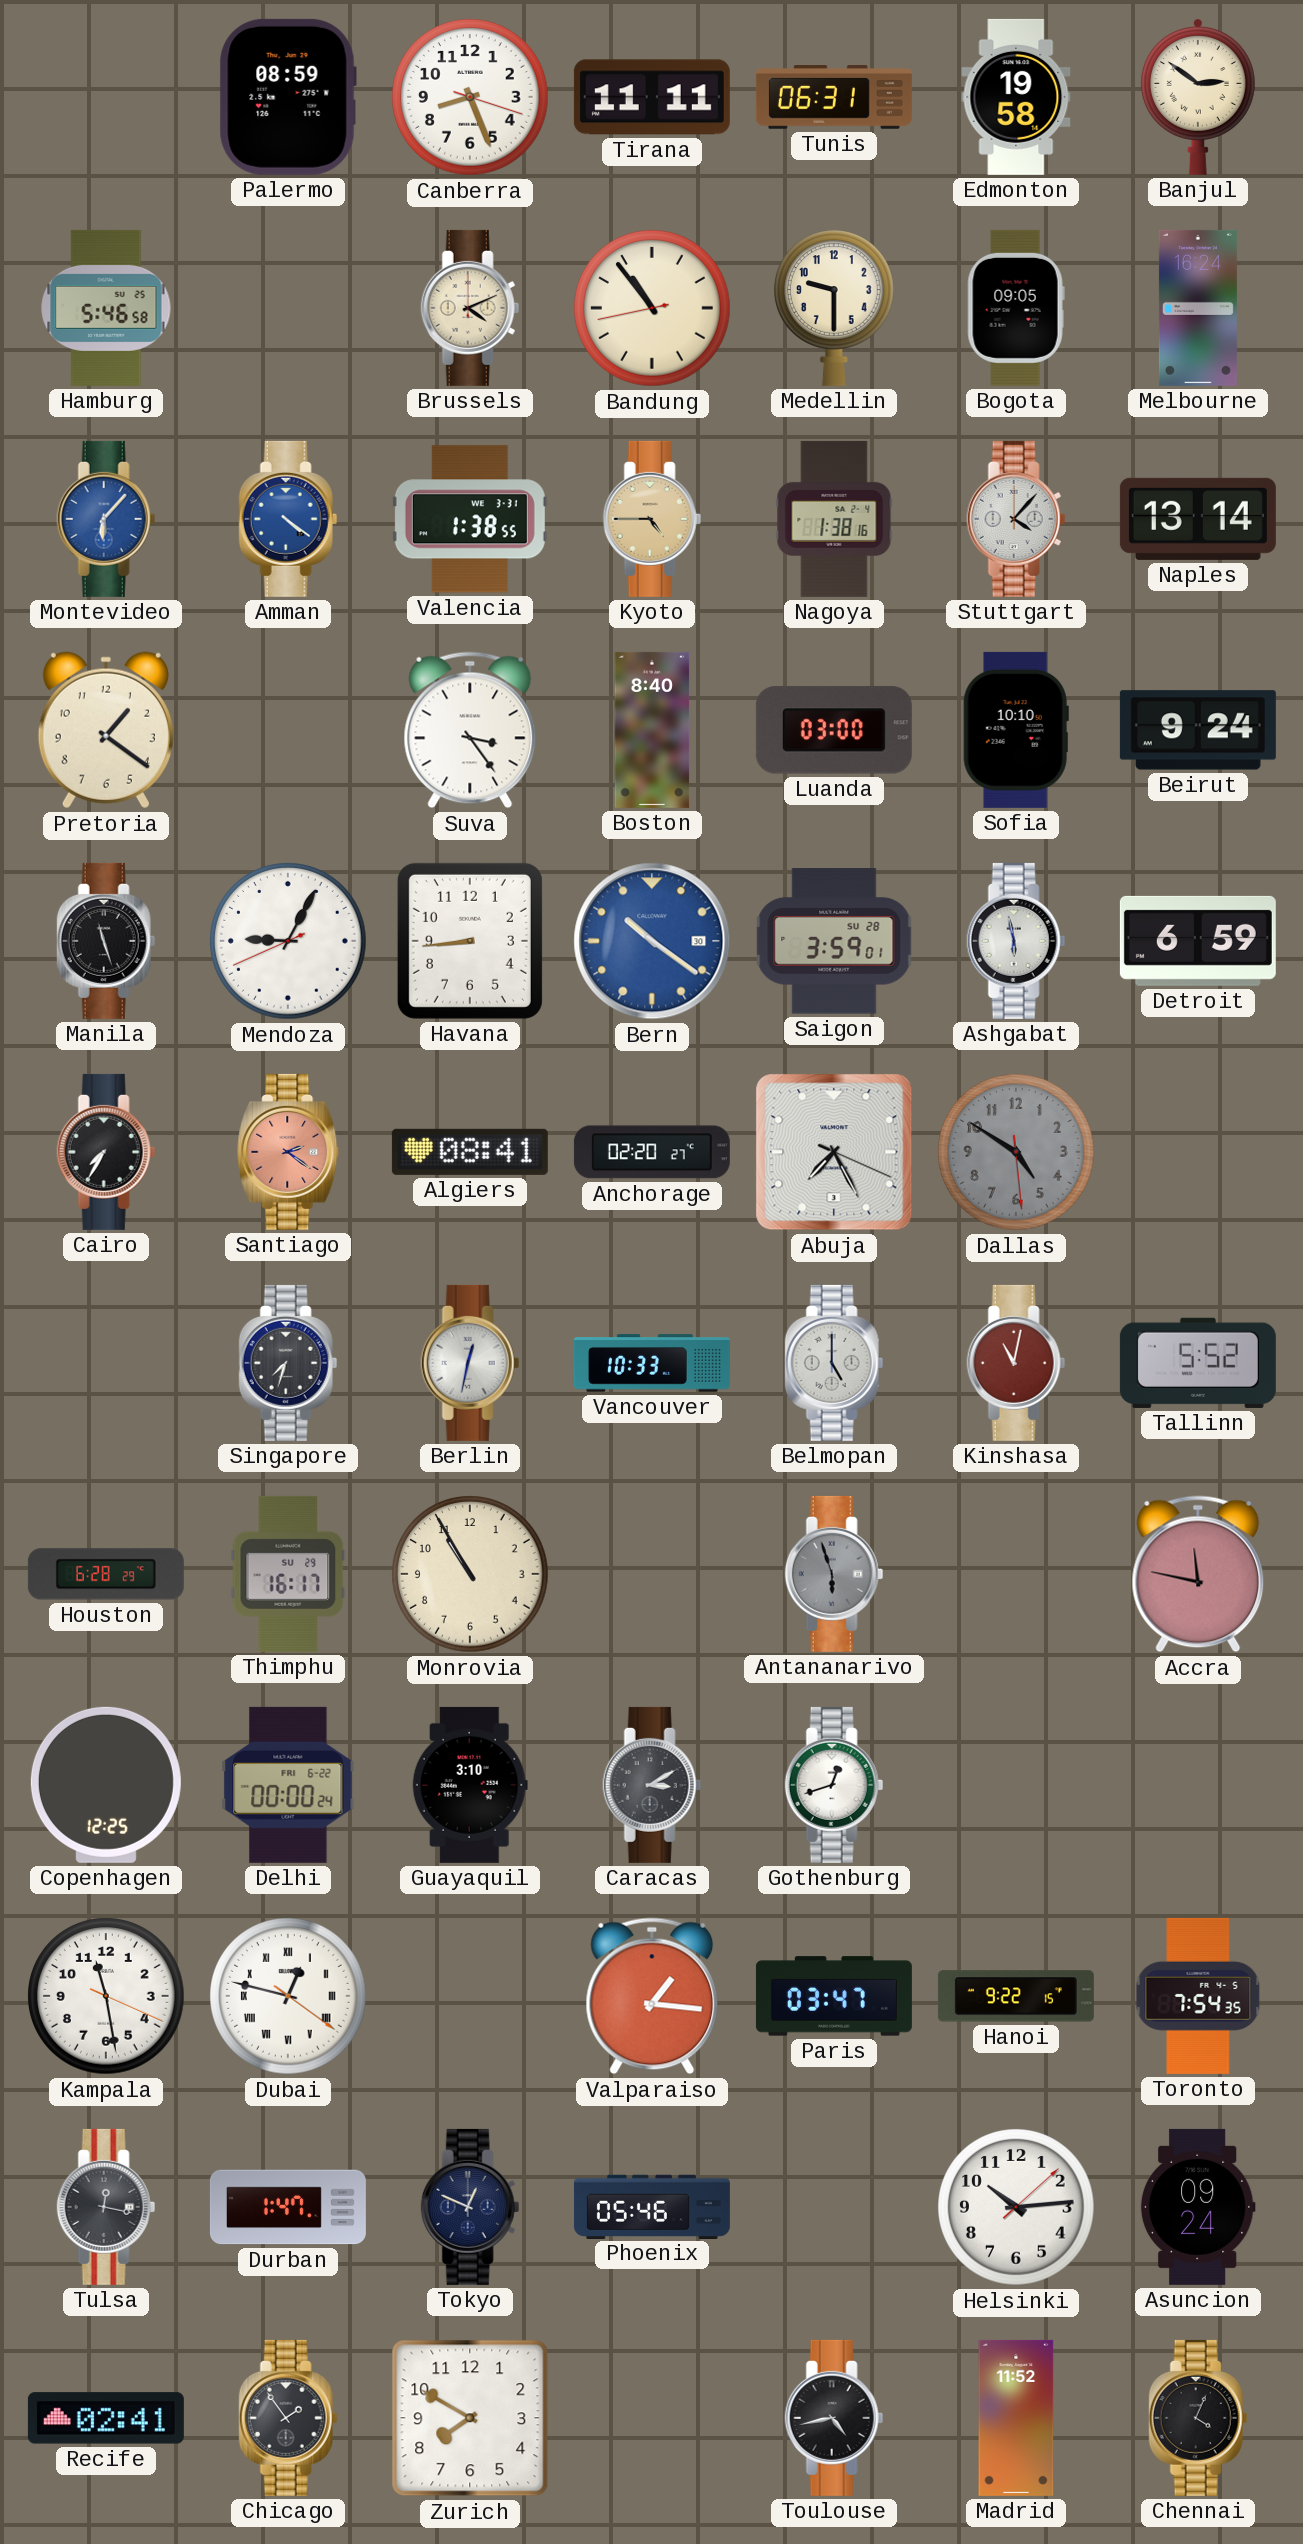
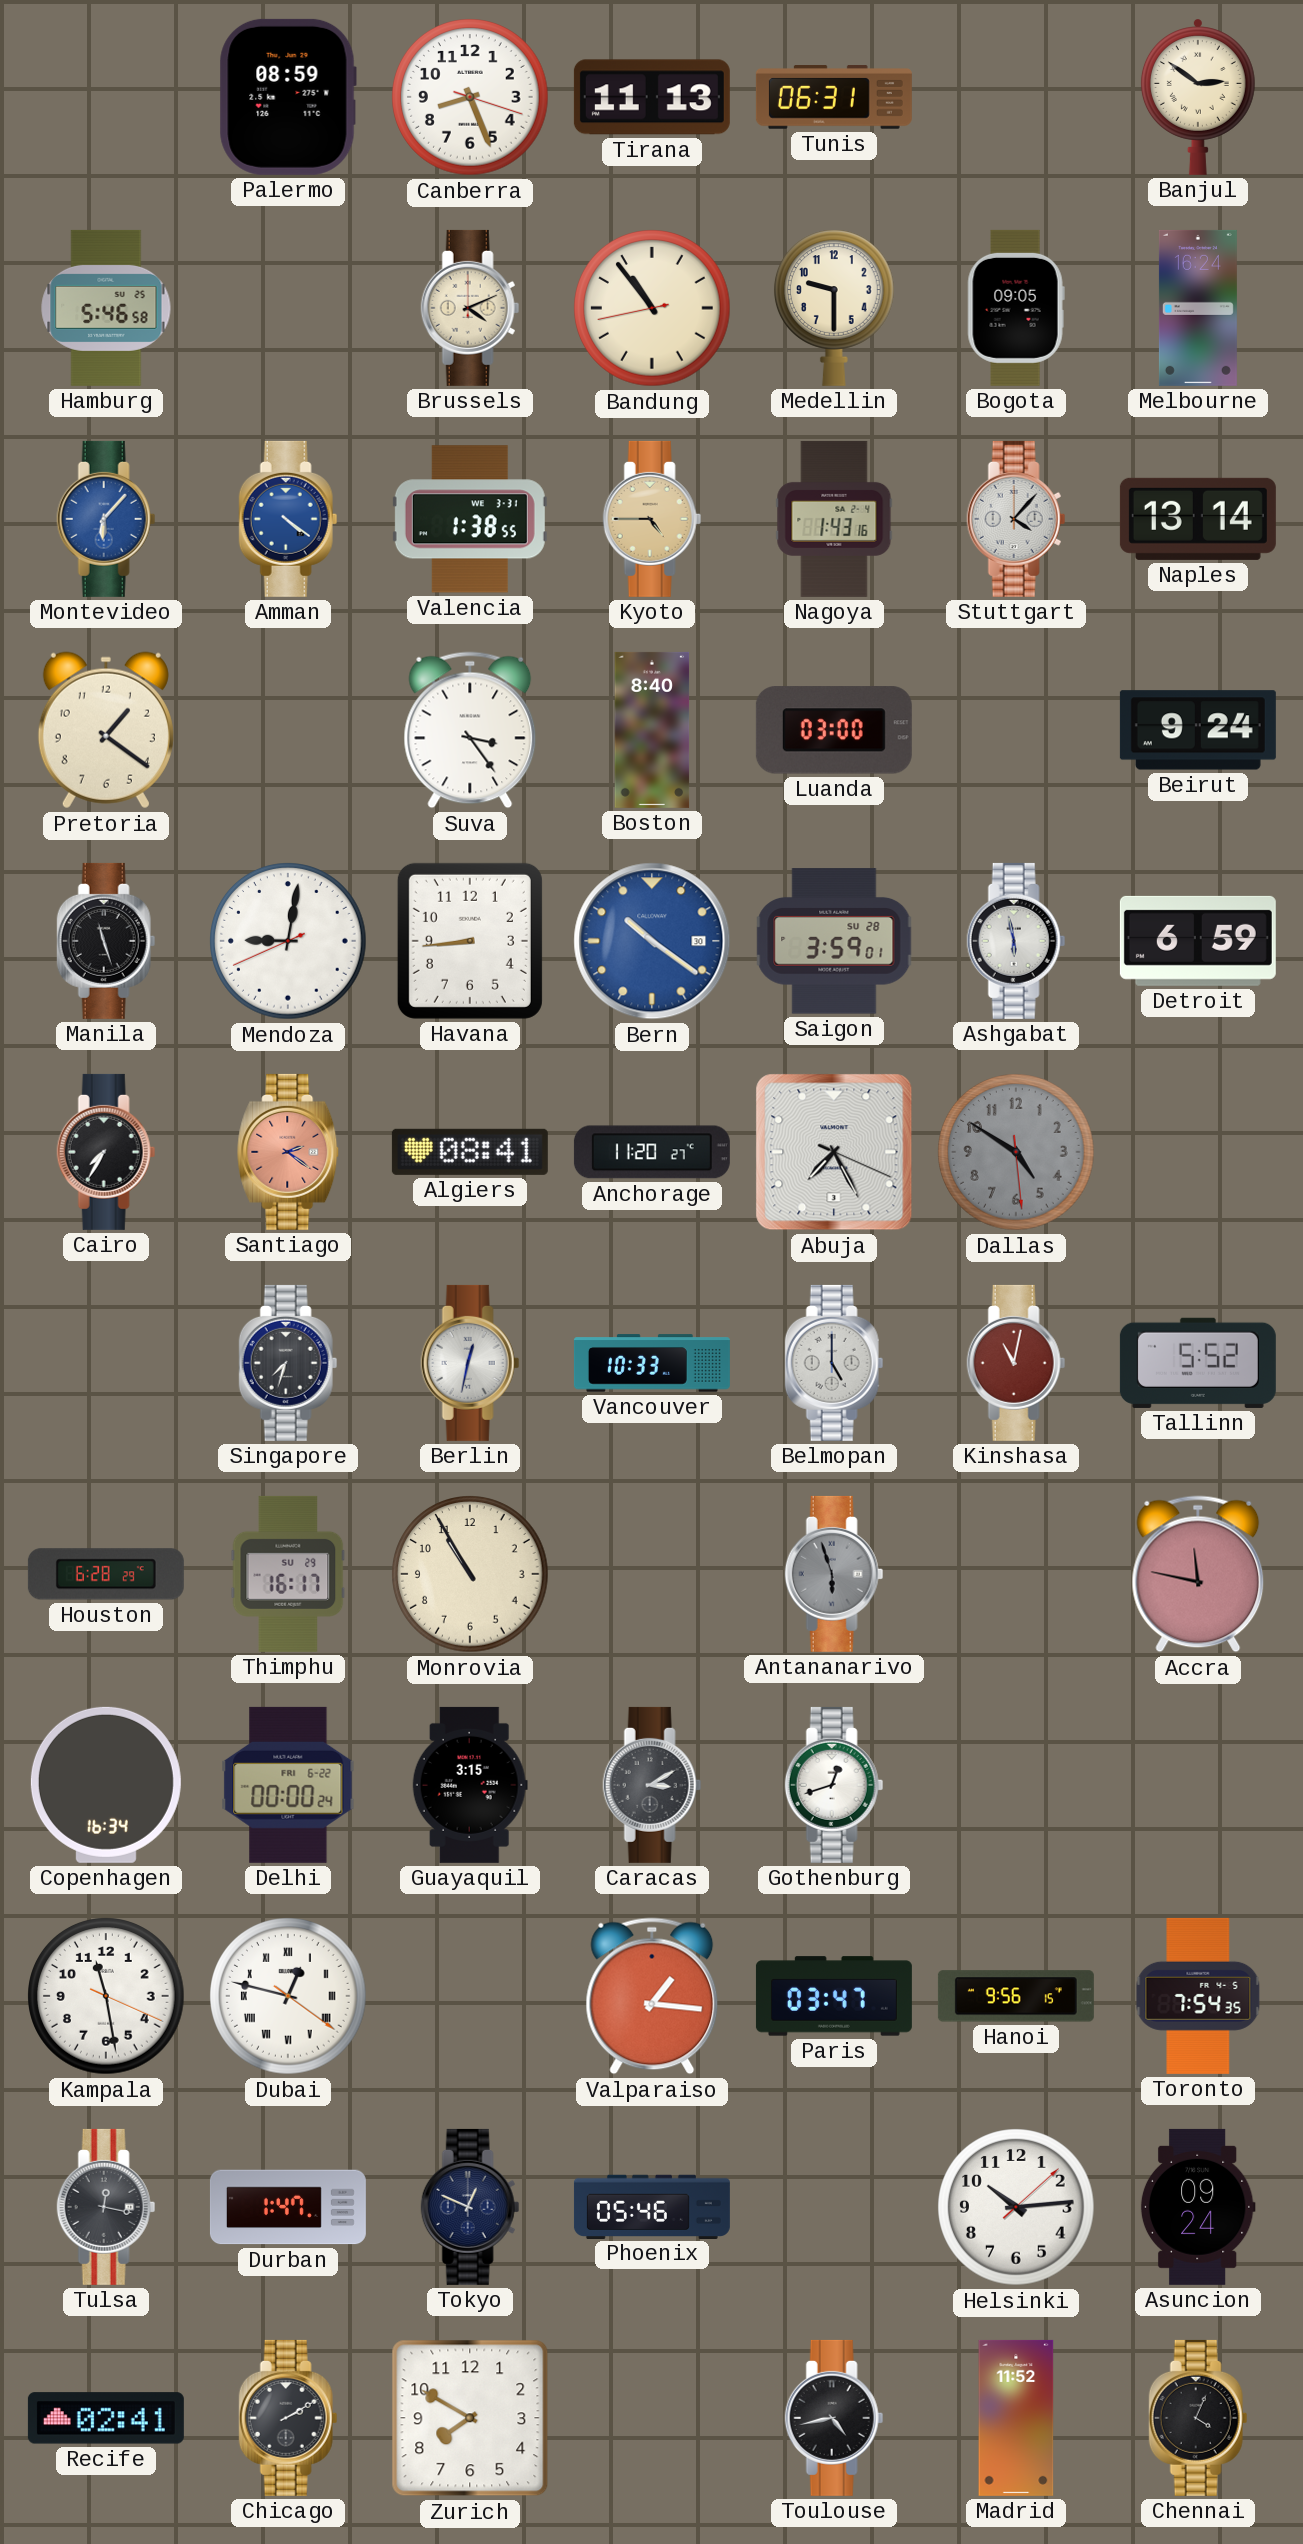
Tirana: 11:11 -> 11:13
Edmonton: 19:58 -> none
Nagoya: 1:38 -> 1:43
Sofia: 10:10 -> none
Mendoza: 9:04 -> 9:01
Anchorage: 02:20 -> 11:20
Copenhagen: 12:25 -> 16:34
Guayaquil: 3:10 -> 3:15
Hanoi: 9:22 -> 9:56
Chicago: 1:54 -> 2:10
